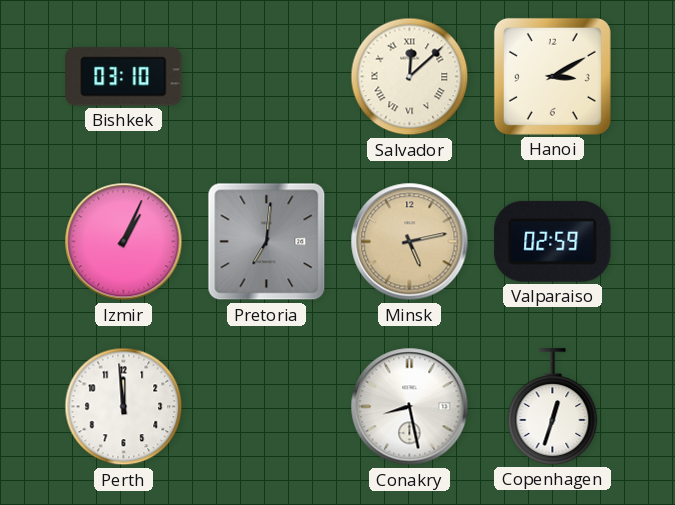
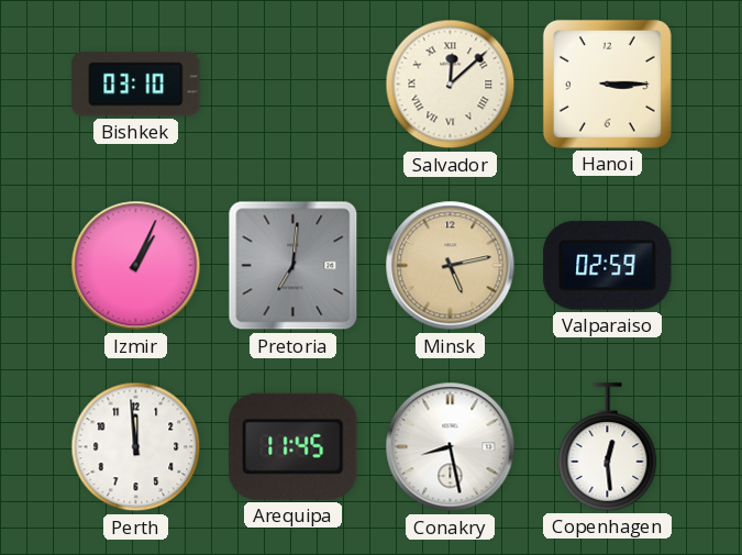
Hanoi: 3:10 -> 3:15
Arequipa: none -> 11:45
Copenhagen: 12:33 -> 12:29
